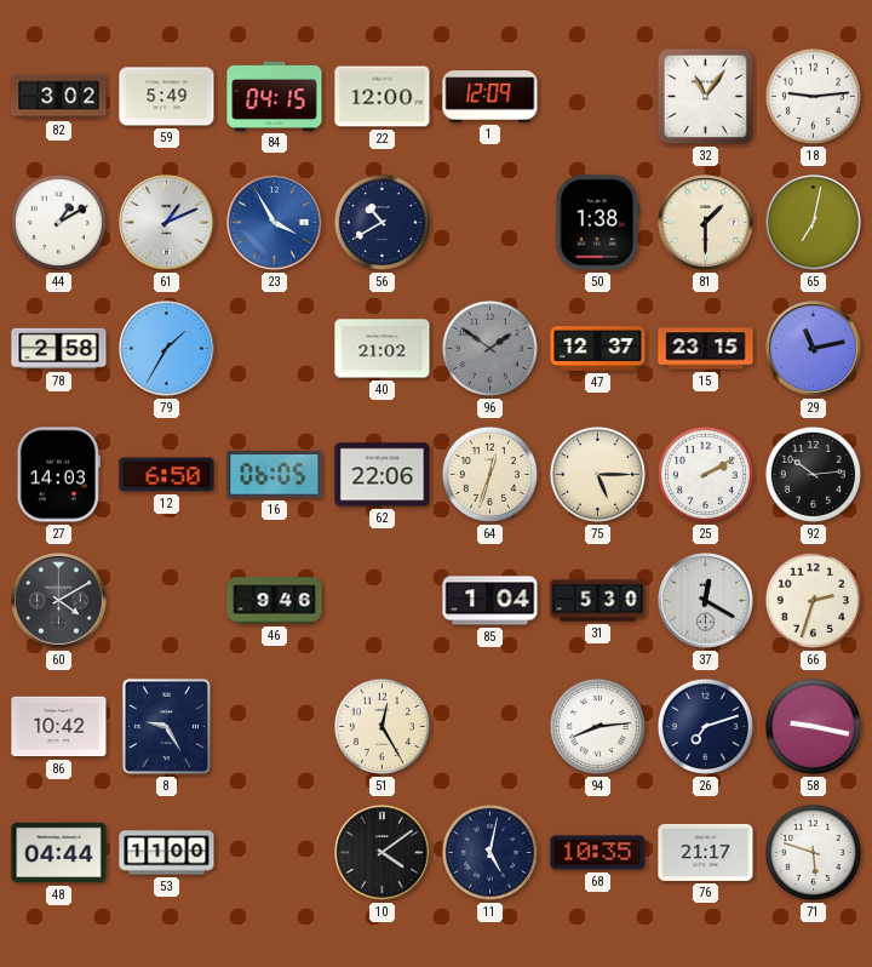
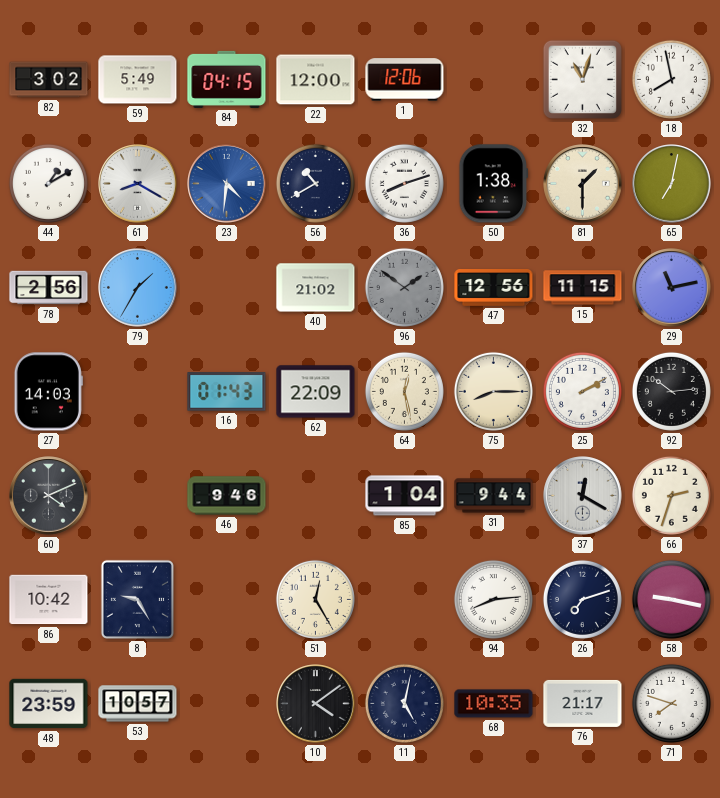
1: 12:09 -> 12:06
32: 11:06 -> 11:03
18: 9:14 -> 7:58
61: 1:11 -> 8:20
23: 3:55 -> 4:31
36: none -> 8:12
78: 2:58 -> 2:56
47: 12:37 -> 12:56
15: 23:15 -> 11:15
12: 6:50 -> none
16: 06:05 -> 01:43
62: 22:06 -> 22:09
64: 12:33 -> 12:28
75: 5:15 -> 8:15
60: 4:10 -> 4:11
31: 5:30 -> 9:44
48: 04:44 -> 23:59
53: 11:00 -> 10:57
71: 5:48 -> 7:48
